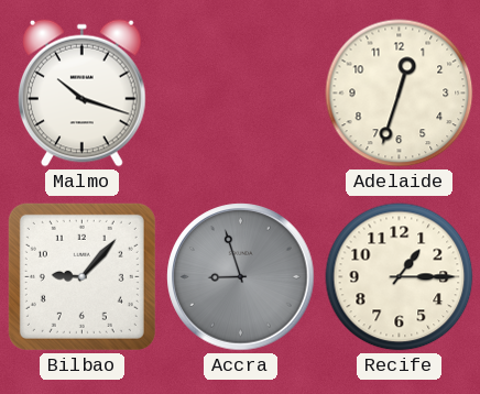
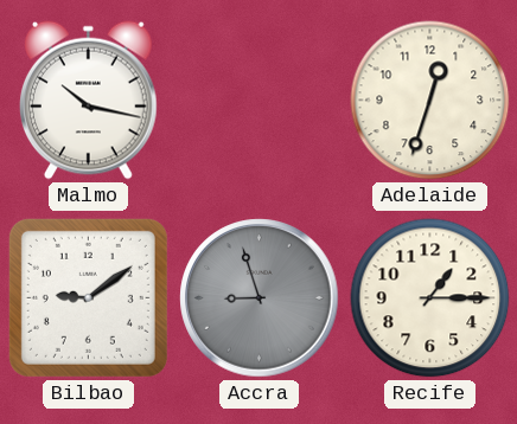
Malmo: 10:18 -> 10:17
Bilbao: 9:07 -> 9:09
